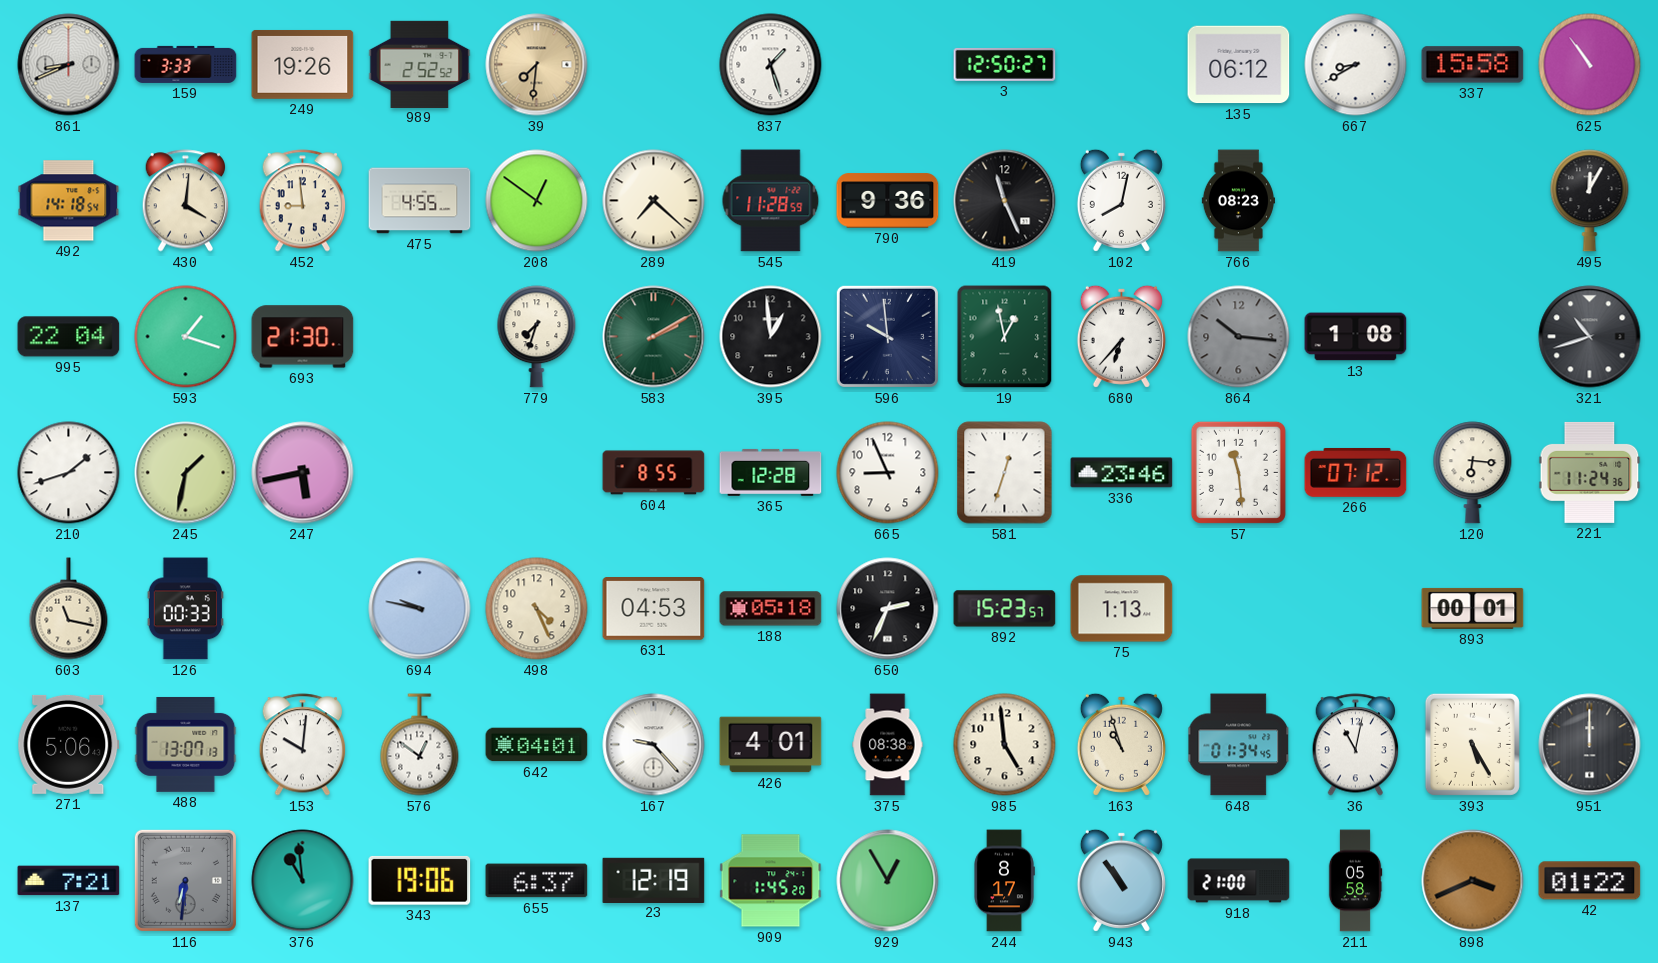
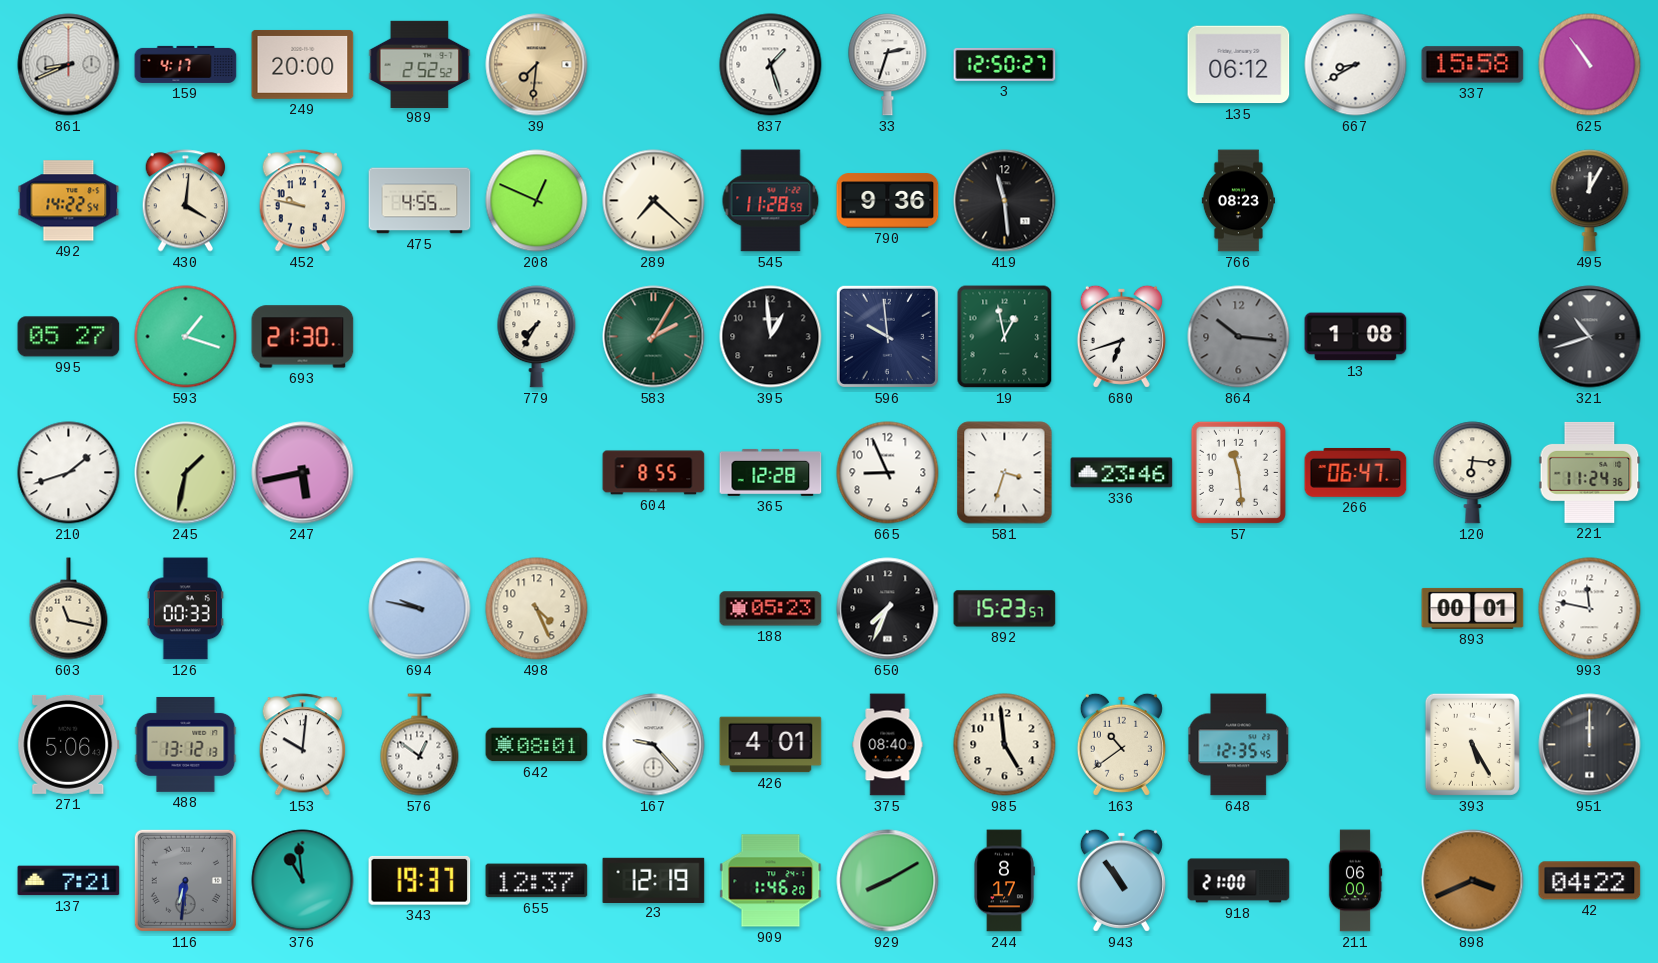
159: 3:33 -> 4:17
249: 19:26 -> 20:00
33: none -> 2:33
492: 14:18 -> 14:22
452: 8:59 -> 9:47
208: 12:51 -> 12:49
419: 11:26 -> 11:29
102: 8:02 -> none
995: 22:04 -> 05:27
779: 7:33 -> 7:35
583: 2:10 -> 2:05
680: 6:37 -> 6:42
581: 12:33 -> 3:33
266: 07:12 -> 06:47
631: 04:53 -> none
188: 05:18 -> 05:23
650: 2:34 -> 7:34
75: 1:13 -> none
993: none -> 11:47
488: 13:07 -> 13:12
642: 04:01 -> 08:01
375: 08:38 -> 08:40
163: 10:57 -> 10:39
648: 01:34 -> 12:35
36: 11:02 -> none
343: 19:06 -> 19:37
655: 6:37 -> 12:37
909: 1:45 -> 1:46
929: 12:55 -> 8:10
211: 05:58 -> 06:00
42: 01:22 -> 04:22
